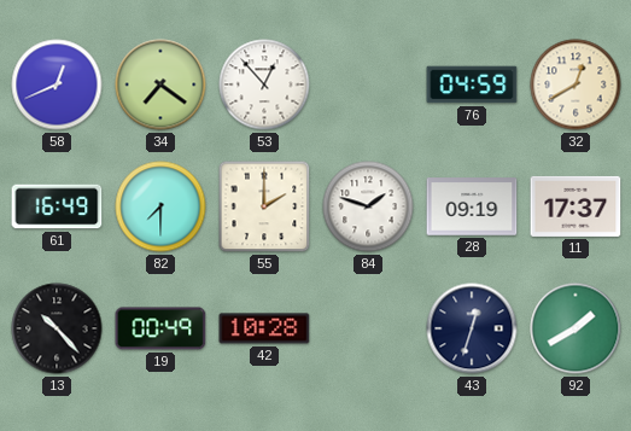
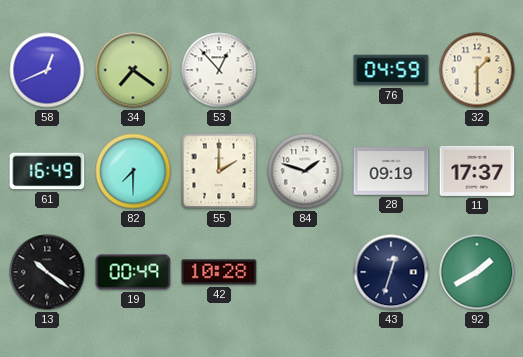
32: 12:40 -> 1:30
13: 10:23 -> 10:21
